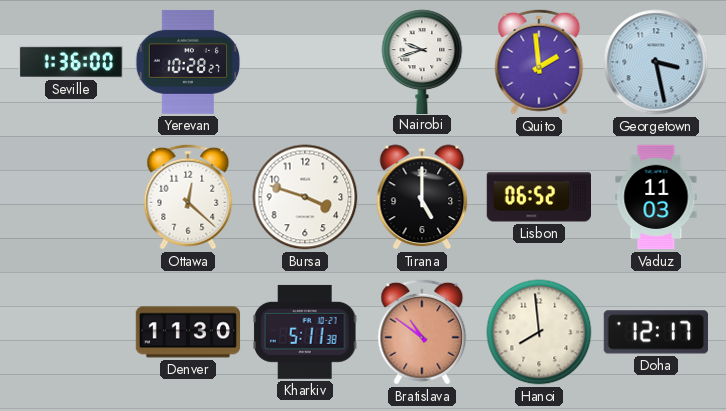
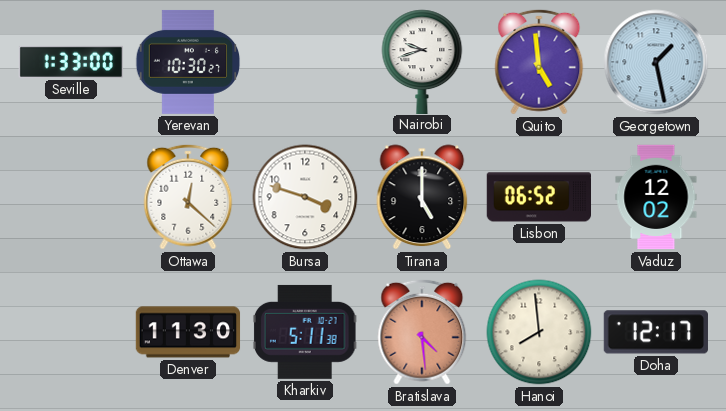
Seville: 1:36 -> 1:33
Yerevan: 10:28 -> 10:30
Quito: 1:59 -> 4:59
Georgetown: 3:28 -> 1:28
Vaduz: 11:03 -> 12:02
Bratislava: 10:51 -> 4:29
